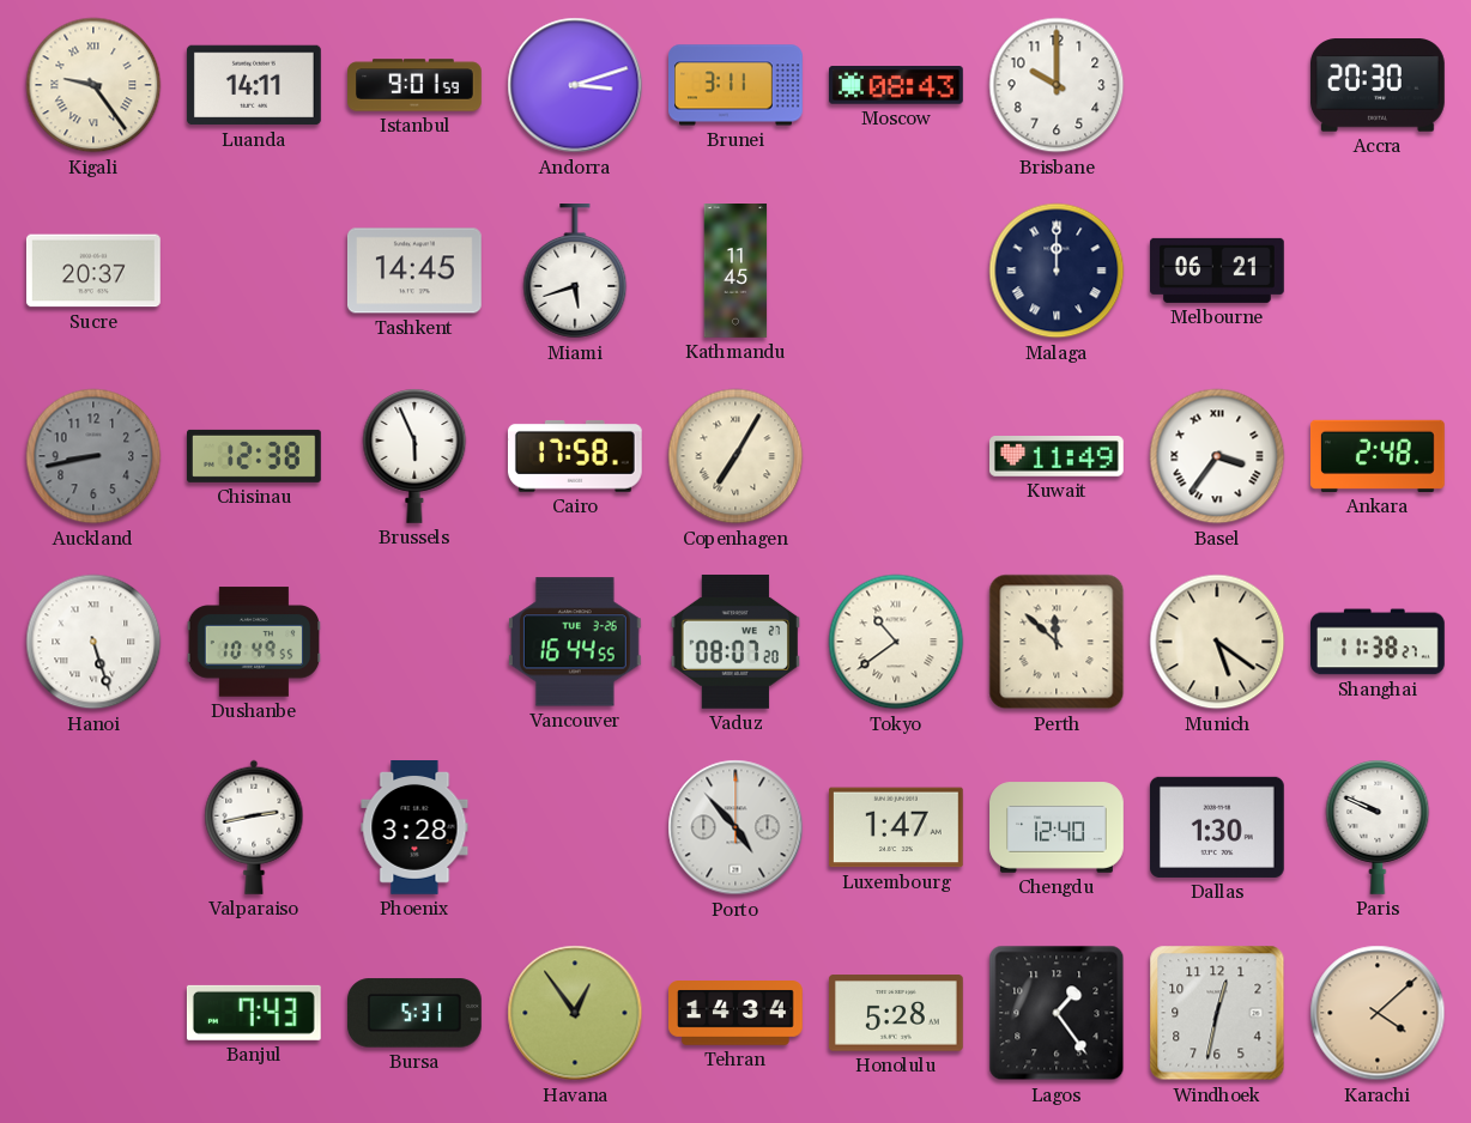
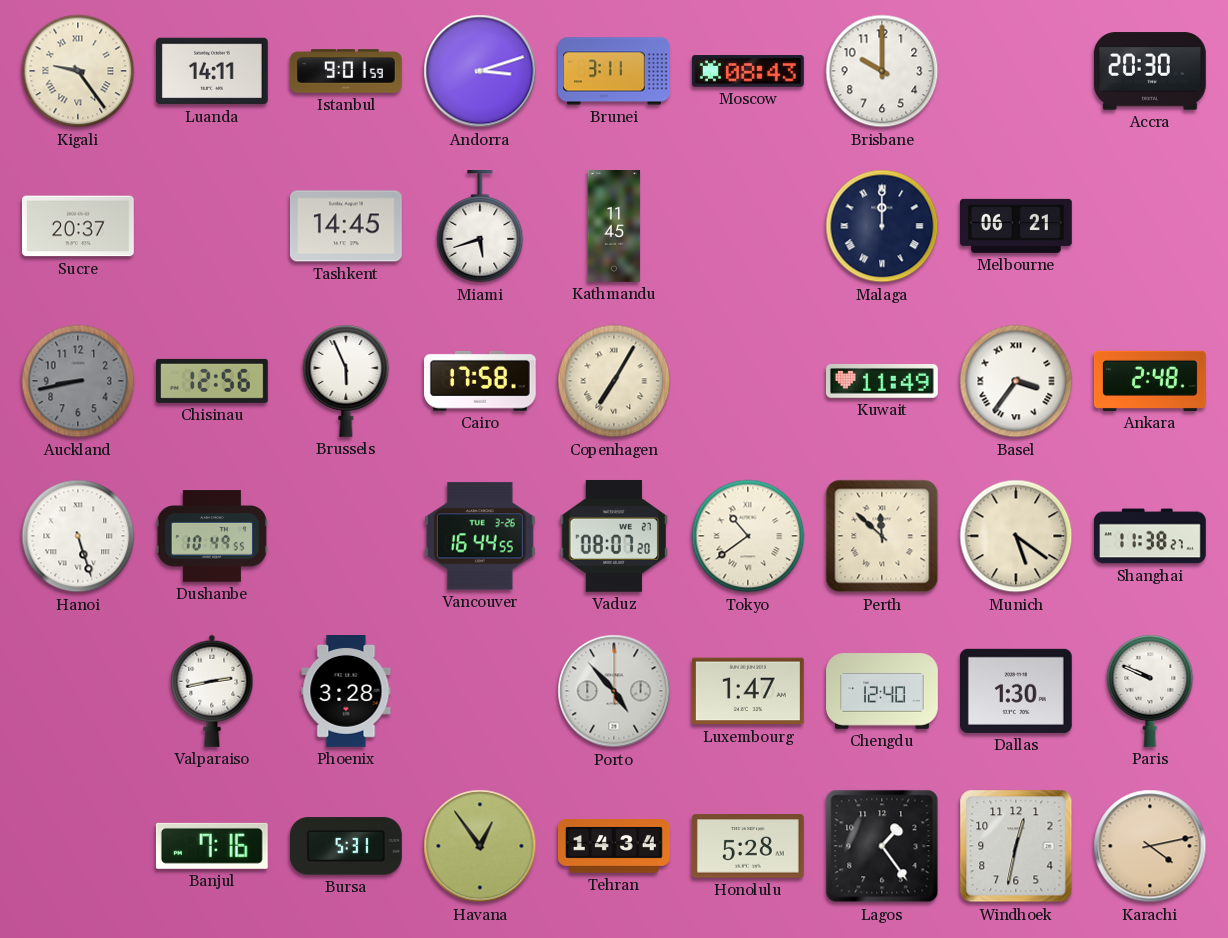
Chisinau: 12:38 -> 12:56
Banjul: 7:43 -> 7:16
Karachi: 4:08 -> 4:13
